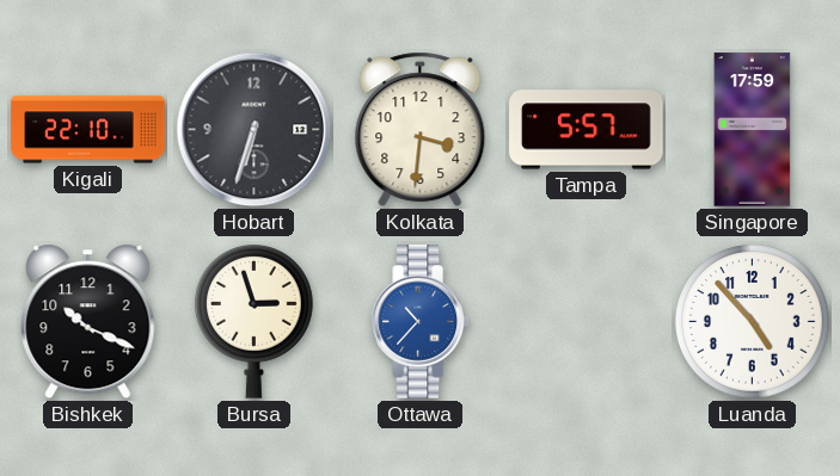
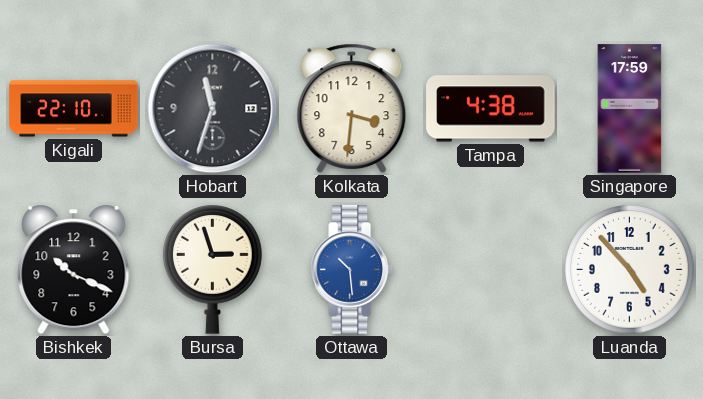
Hobart: 6:33 -> 11:33
Tampa: 5:57 -> 4:38
Ottawa: 10:37 -> 10:29
